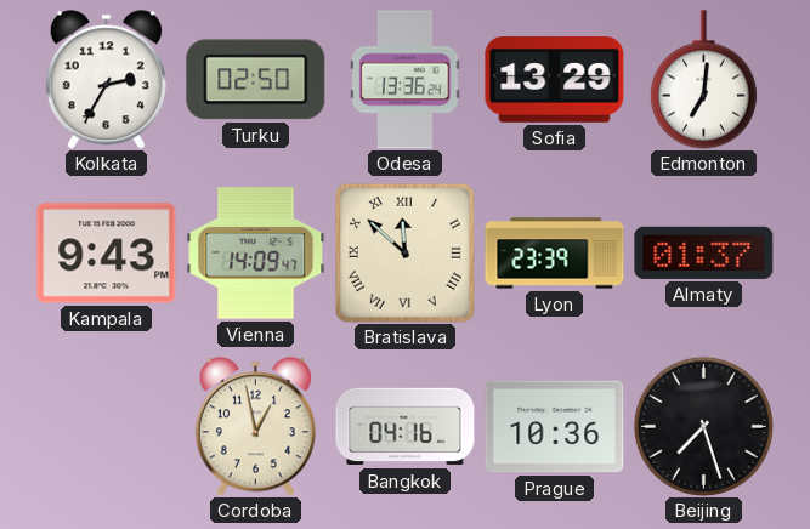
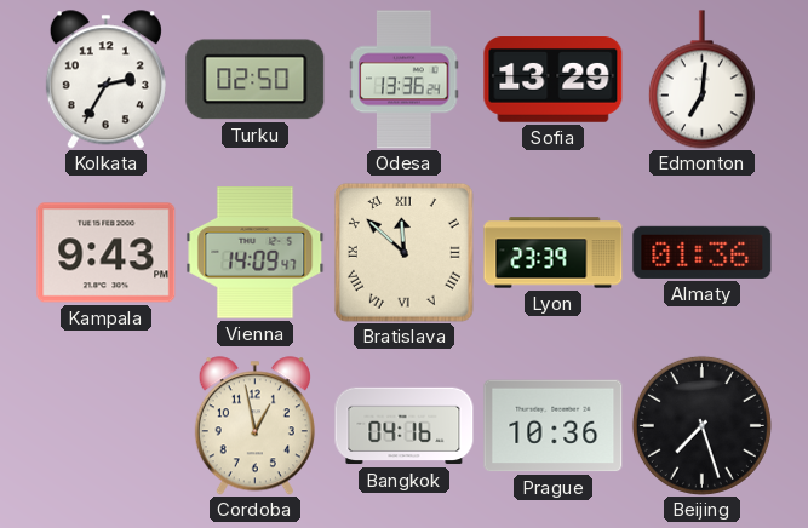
Almaty: 01:37 -> 01:36
